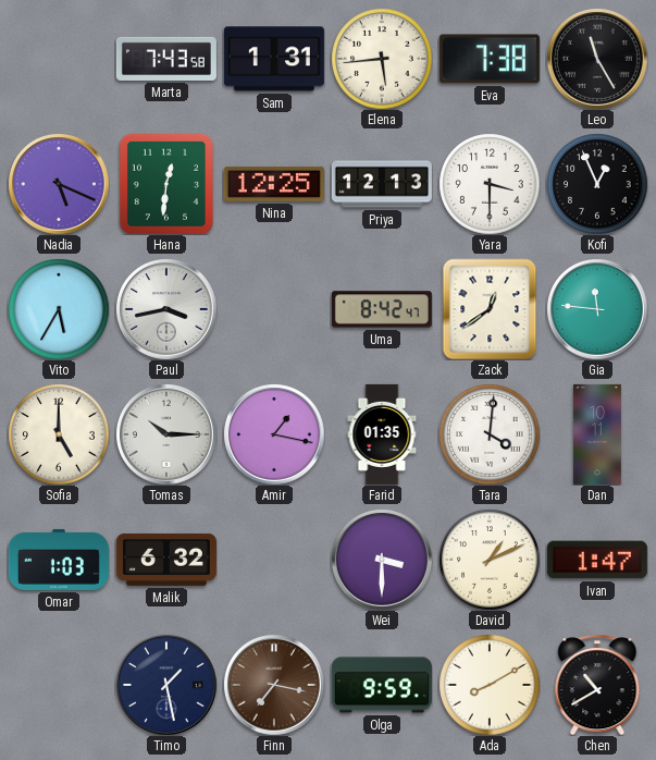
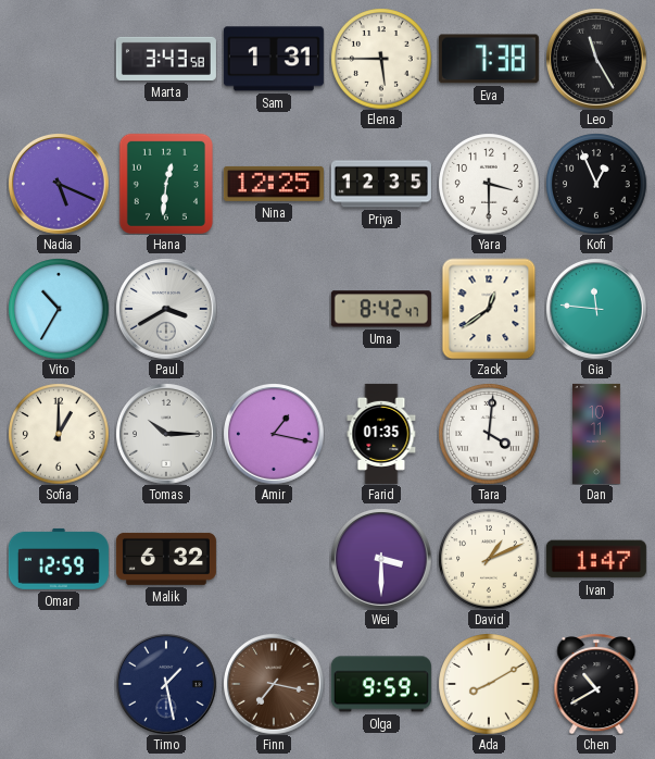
Marta: 7:43 -> 3:43
Elena: 5:44 -> 5:45
Priya: 12:13 -> 12:35
Vito: 5:35 -> 10:35
Paul: 3:43 -> 3:40
Sofia: 5:00 -> 1:00
Omar: 1:03 -> 12:59
